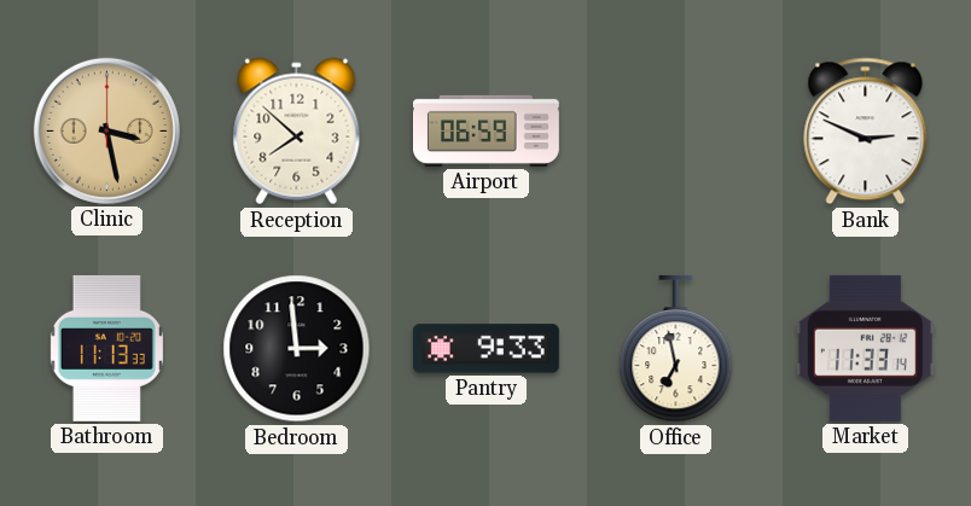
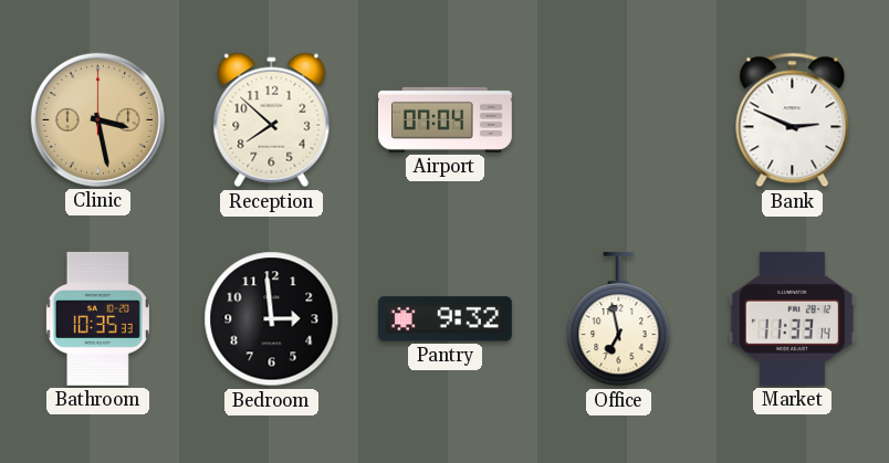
Airport: 06:59 -> 07:04
Bathroom: 11:13 -> 10:35
Pantry: 9:33 -> 9:32
